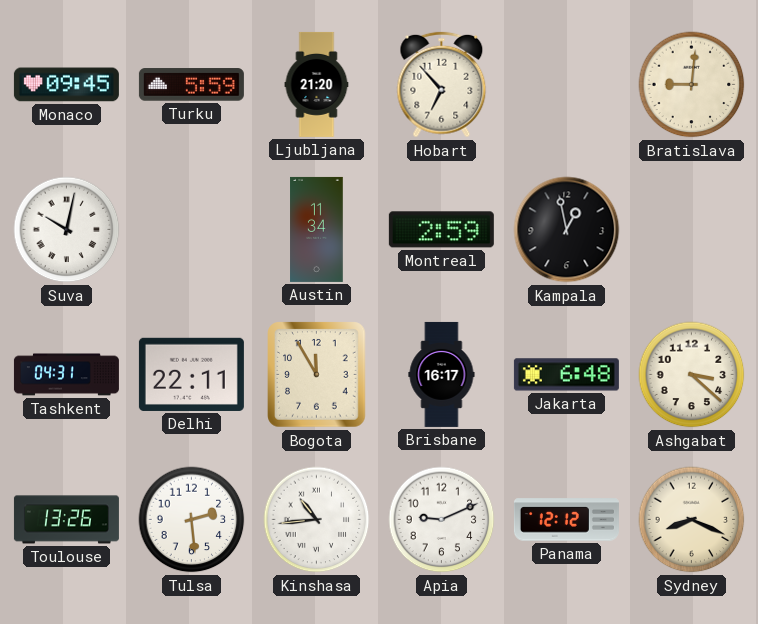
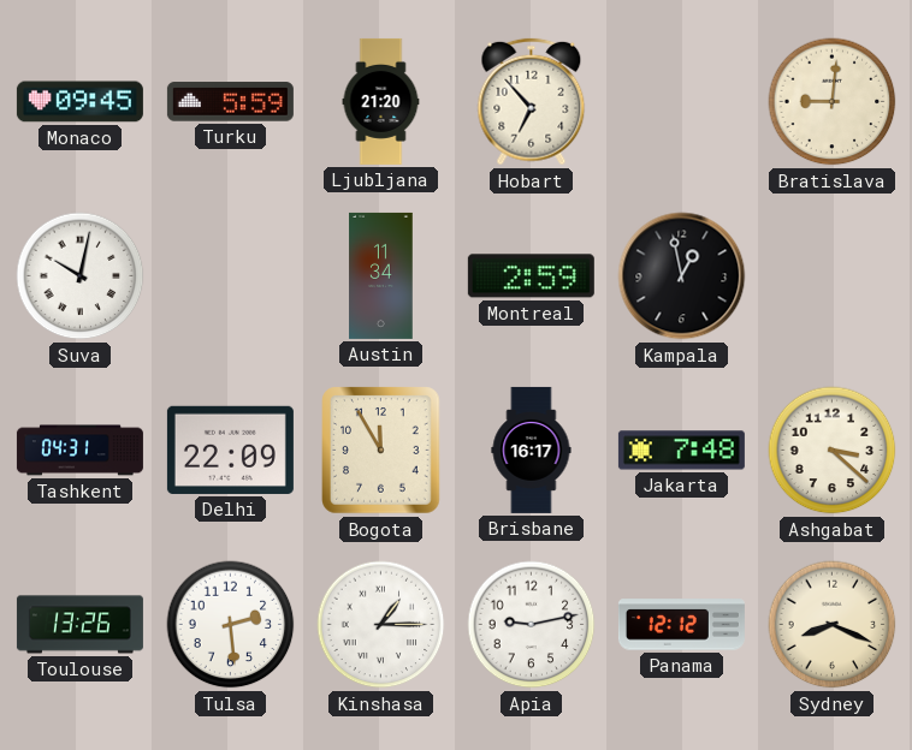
Delhi: 22:11 -> 22:09
Jakarta: 6:48 -> 7:48
Kinshasa: 10:44 -> 1:15
Apia: 9:11 -> 9:13
